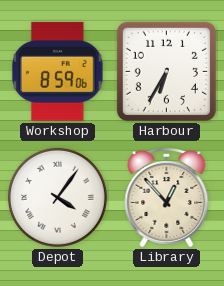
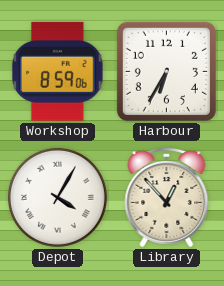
Depot: 4:06 -> 4:05
